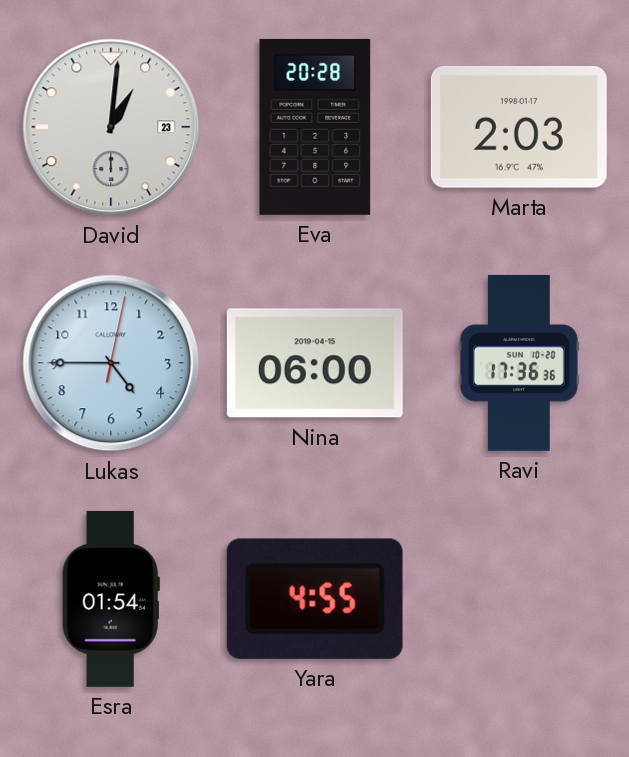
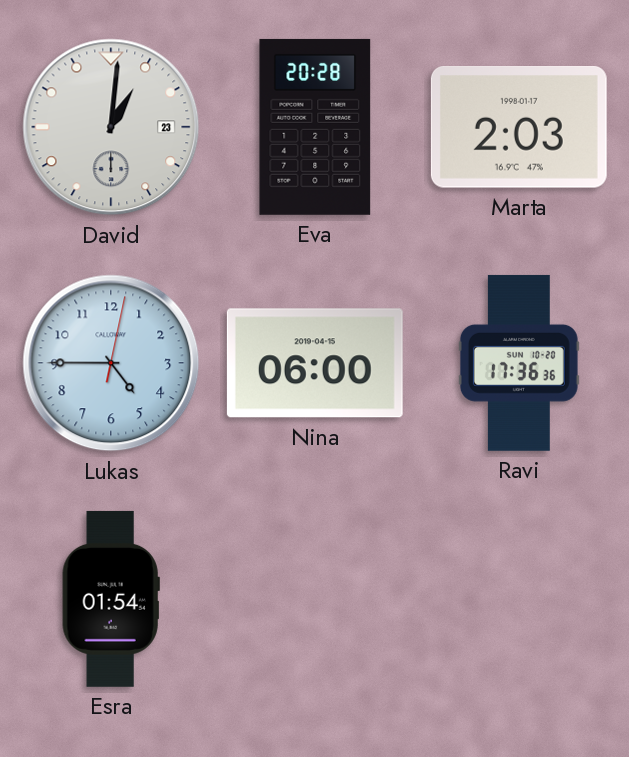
Yara: 4:55 -> none
